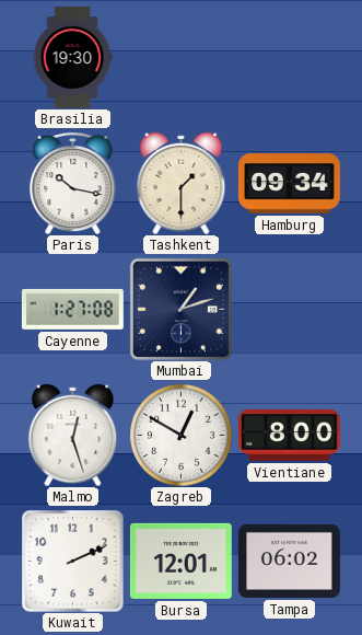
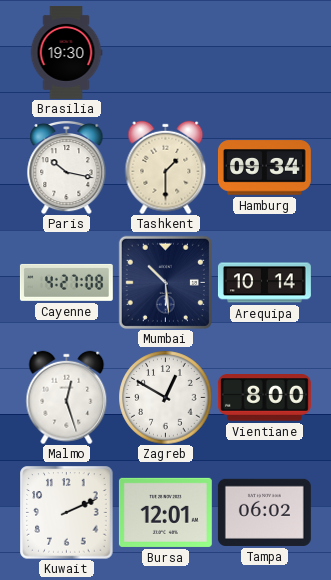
Cayenne: 1:27 -> 4:27
Mumbai: 1:12 -> 10:29
Arequipa: none -> 10:14
